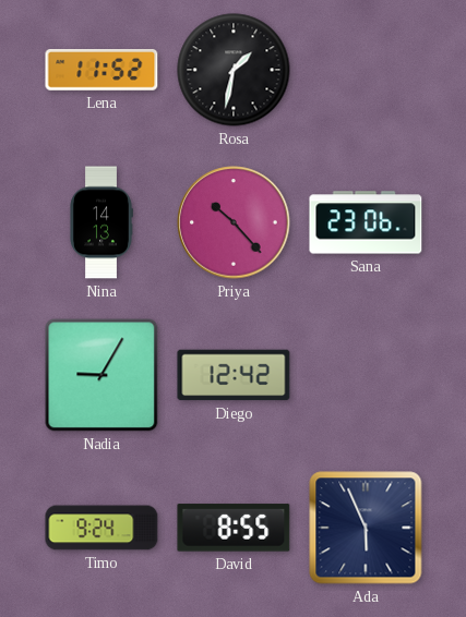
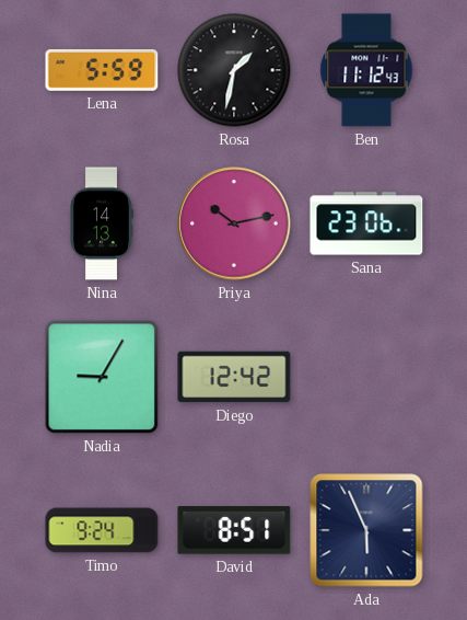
Lena: 11:52 -> 5:59
Ben: none -> 11:12
Priya: 10:23 -> 10:13
David: 8:55 -> 8:51
